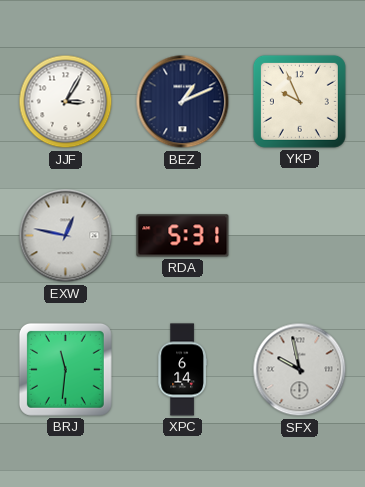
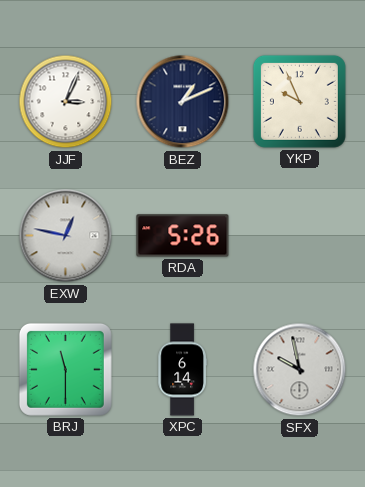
JJF: 3:05 -> 3:04
RDA: 5:31 -> 5:26
BRJ: 11:31 -> 11:30
